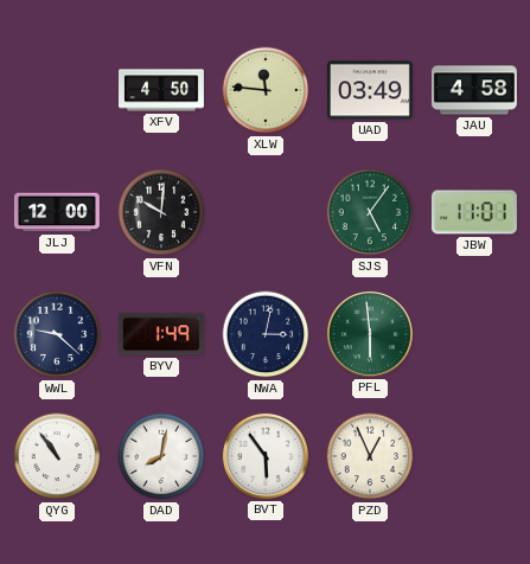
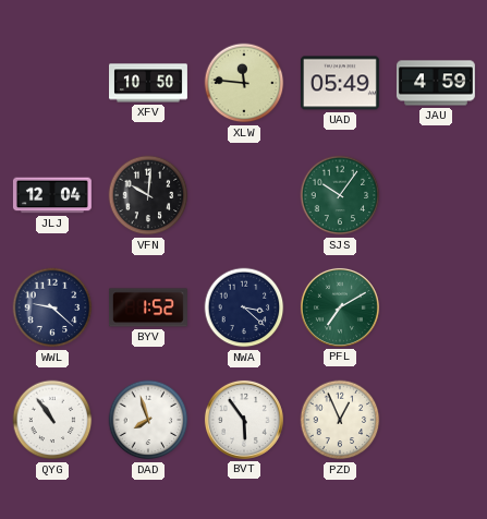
XFV: 4:50 -> 10:50
UAD: 03:49 -> 05:49
JAU: 4:58 -> 4:59
JLJ: 12:00 -> 12:04
SJS: 5:06 -> 10:06
JBW: 11:01 -> none
BYV: 1:49 -> 1:52
NWA: 3:02 -> 3:22
PFL: 5:59 -> 7:10
DAD: 8:02 -> 7:57
